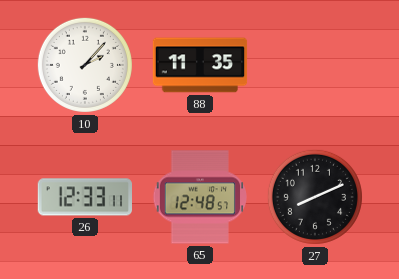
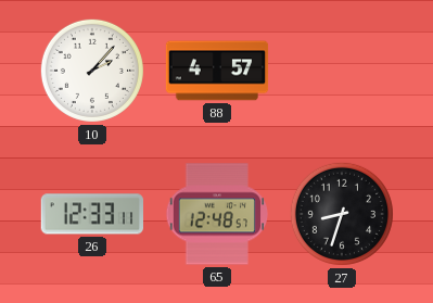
88: 11:35 -> 4:57
27: 8:11 -> 8:33
